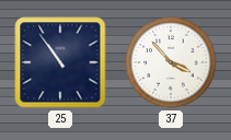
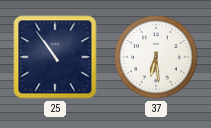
37: 3:53 -> 6:29
